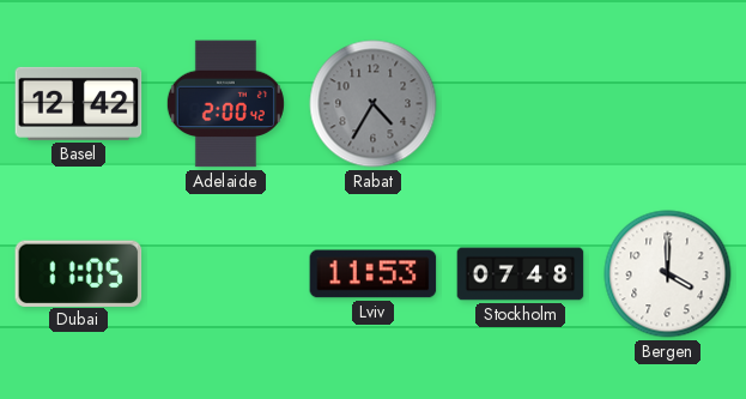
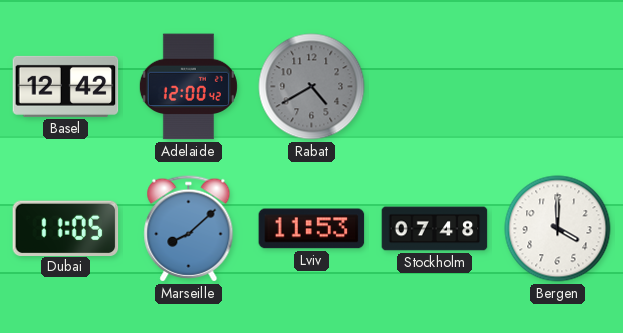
Adelaide: 2:00 -> 12:00
Rabat: 4:35 -> 4:40
Marseille: none -> 8:08
